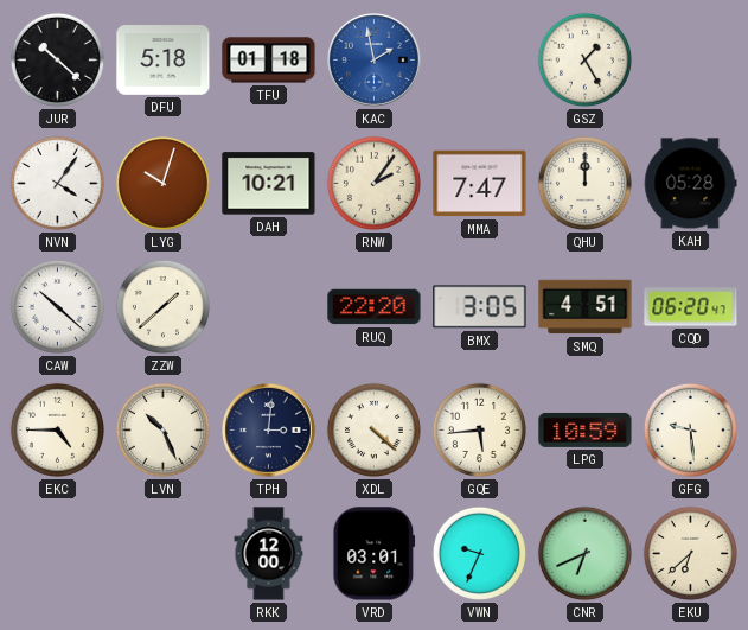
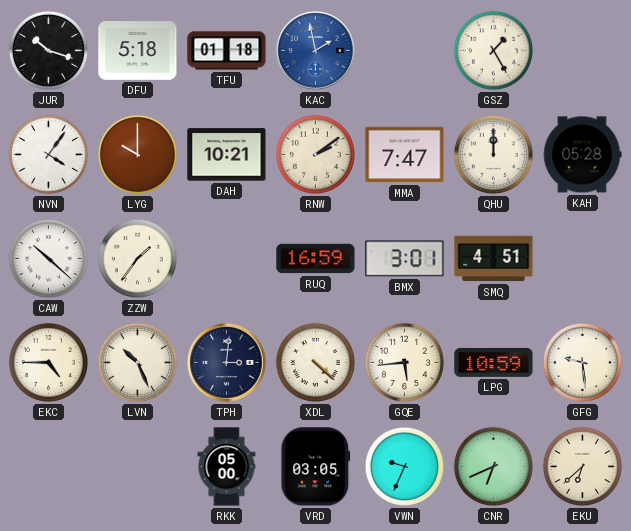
JUR: 10:22 -> 10:18
LYG: 10:03 -> 10:00
RNW: 2:06 -> 2:09
ZZW: 1:38 -> 1:36
RUQ: 22:20 -> 16:59
BMX: 3:05 -> 3:01
CQD: 06:20 -> none
RKK: 12:00 -> 05:00
VRD: 03:01 -> 03:05
